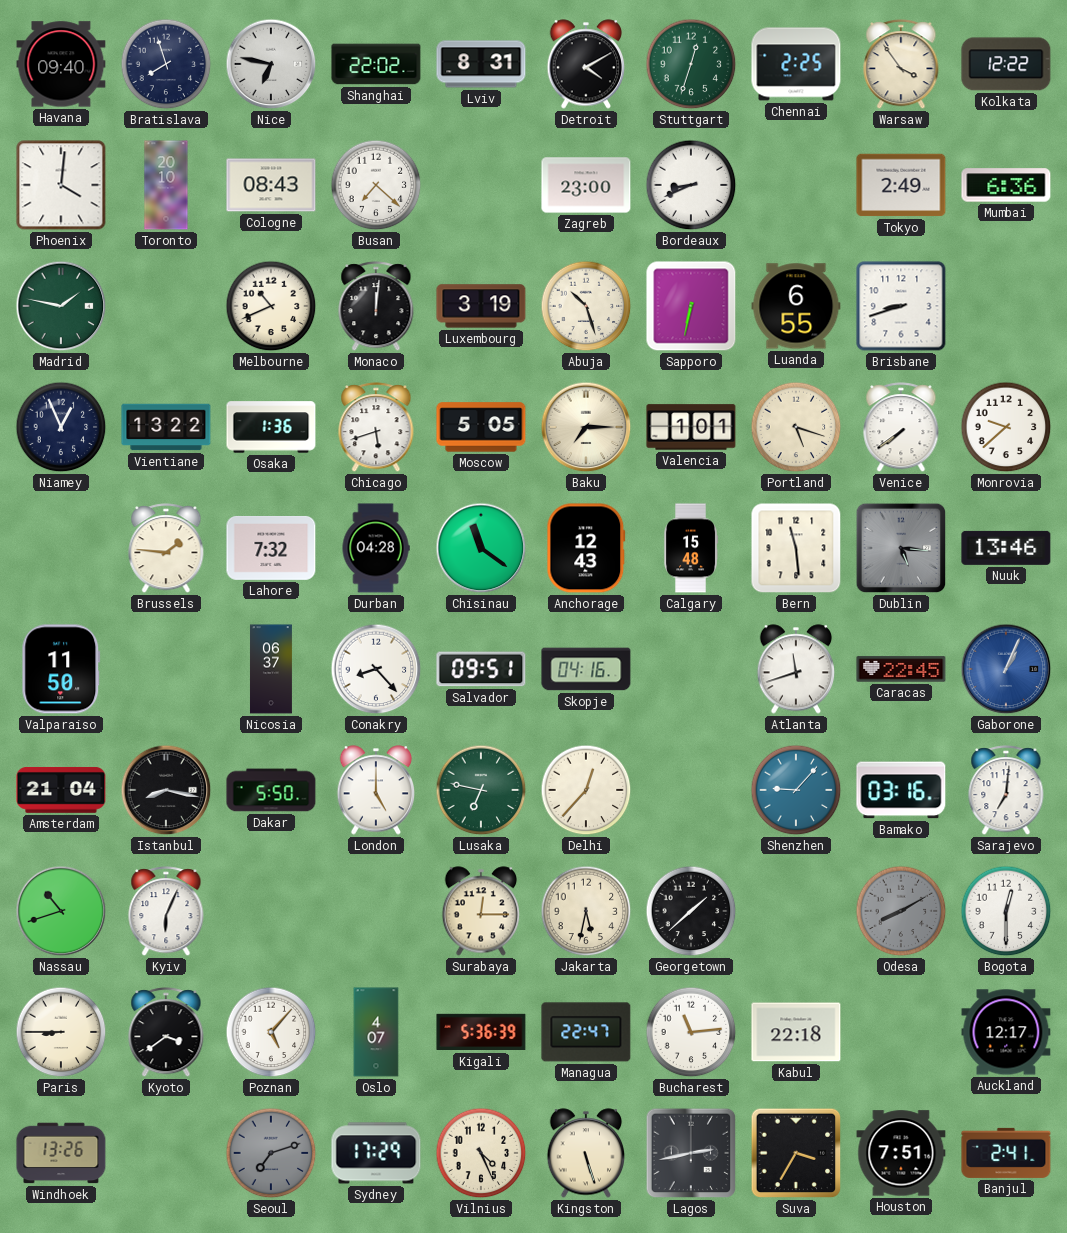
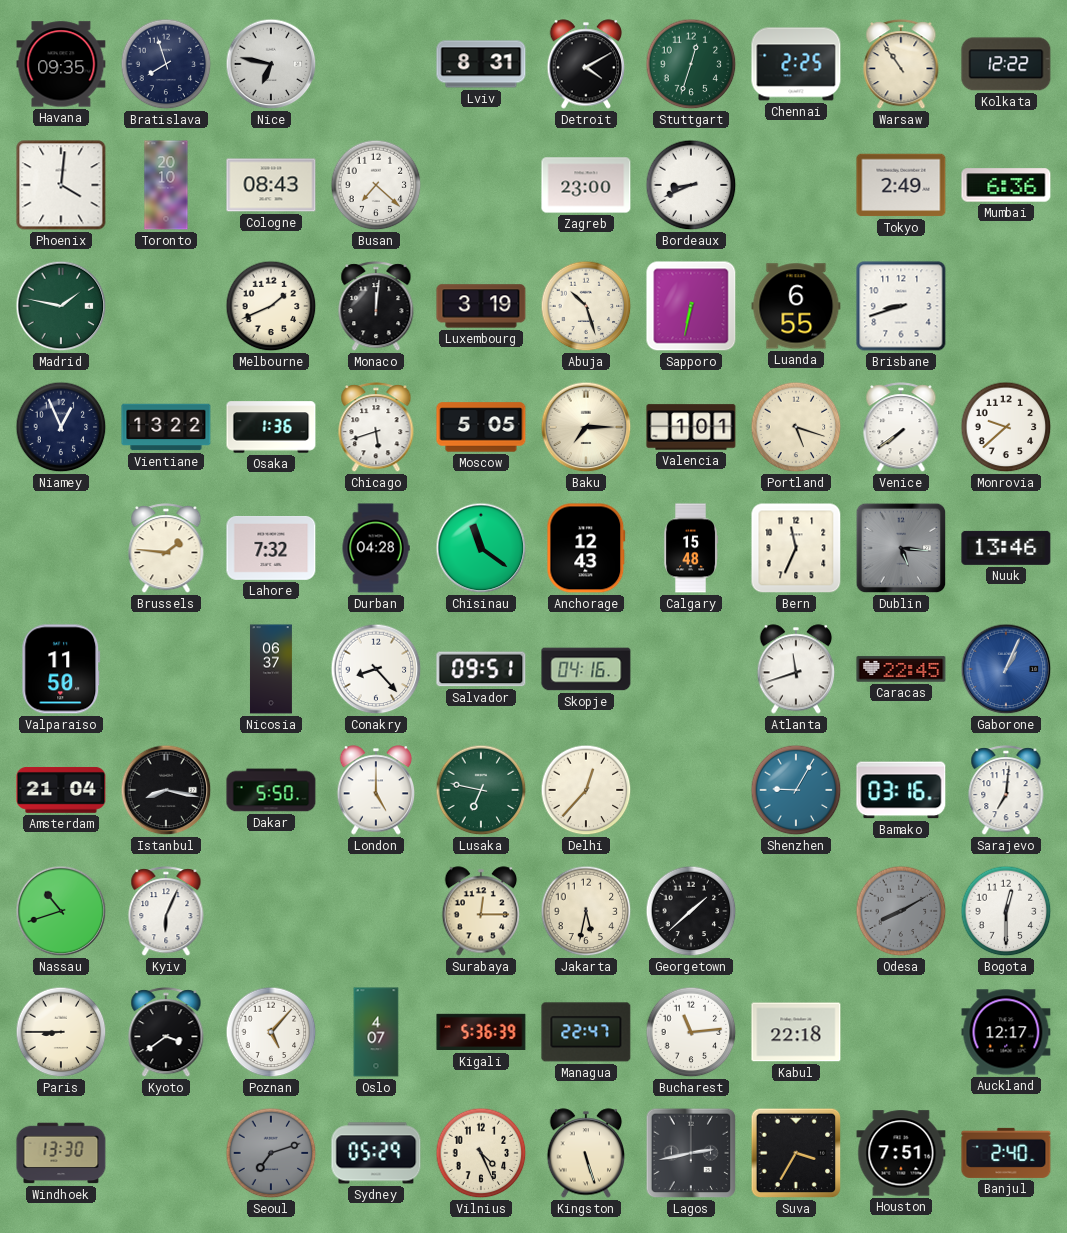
Havana: 09:40 -> 09:35
Shanghai: 22:02 -> none
Warsaw: 3:54 -> 10:54
Melbourne: 10:41 -> 1:41
Bern: 11:29 -> 11:34
Shenzhen: 9:07 -> 9:05
Windhoek: 13:26 -> 13:30
Sydney: 17:29 -> 05:29
Banjul: 2:41 -> 2:40
